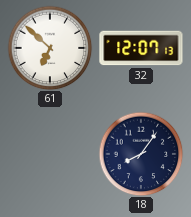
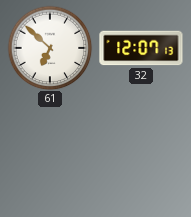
18: 8:06 -> none
